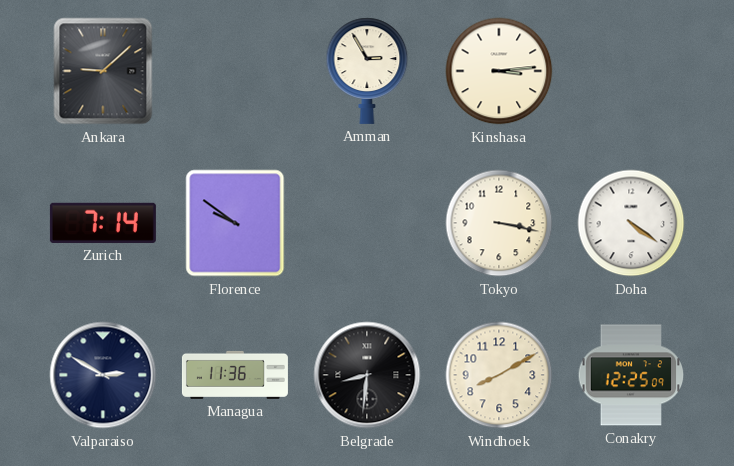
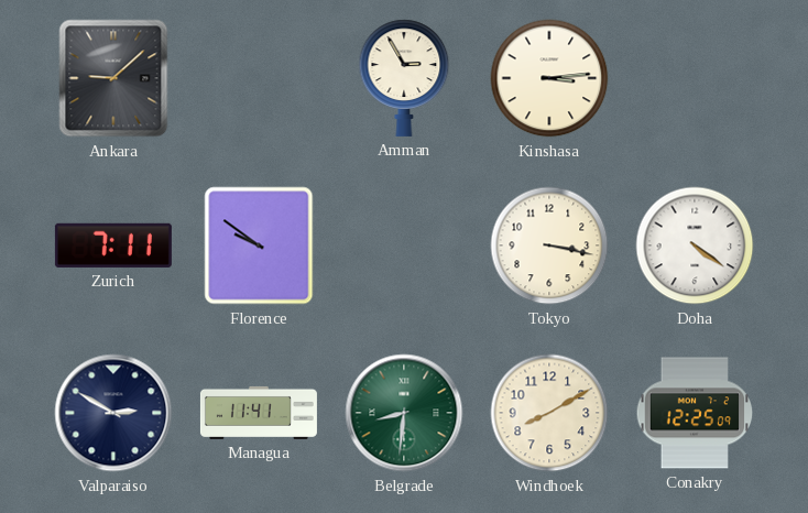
Zurich: 7:14 -> 7:11
Managua: 11:36 -> 11:41
Belgrade dial: black -> green
